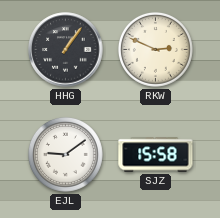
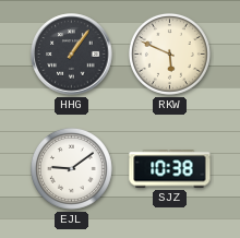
RKW: 2:49 -> 5:49
SJZ: 15:58 -> 10:38
